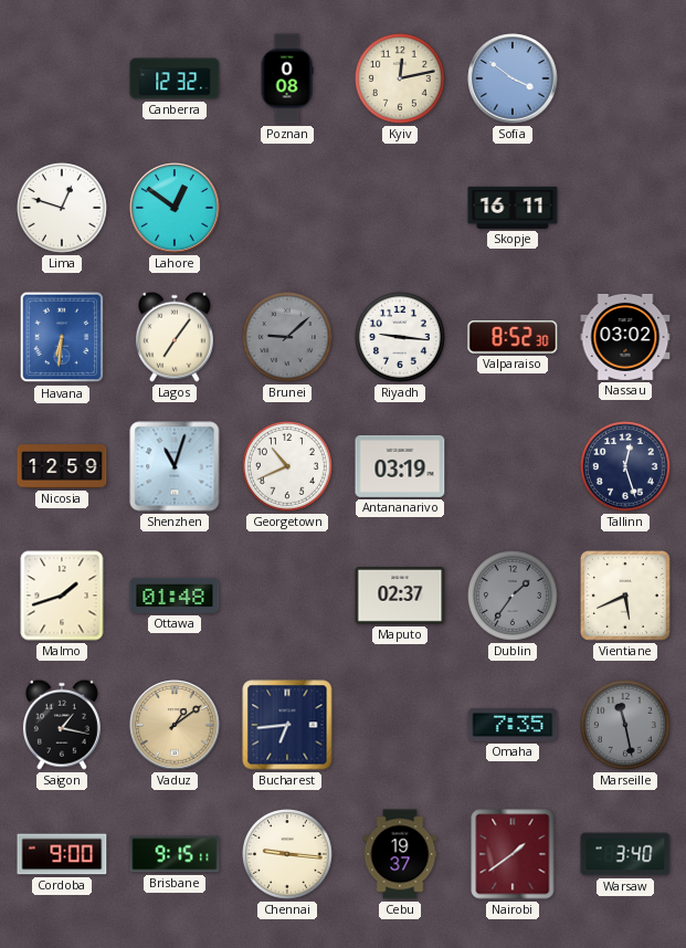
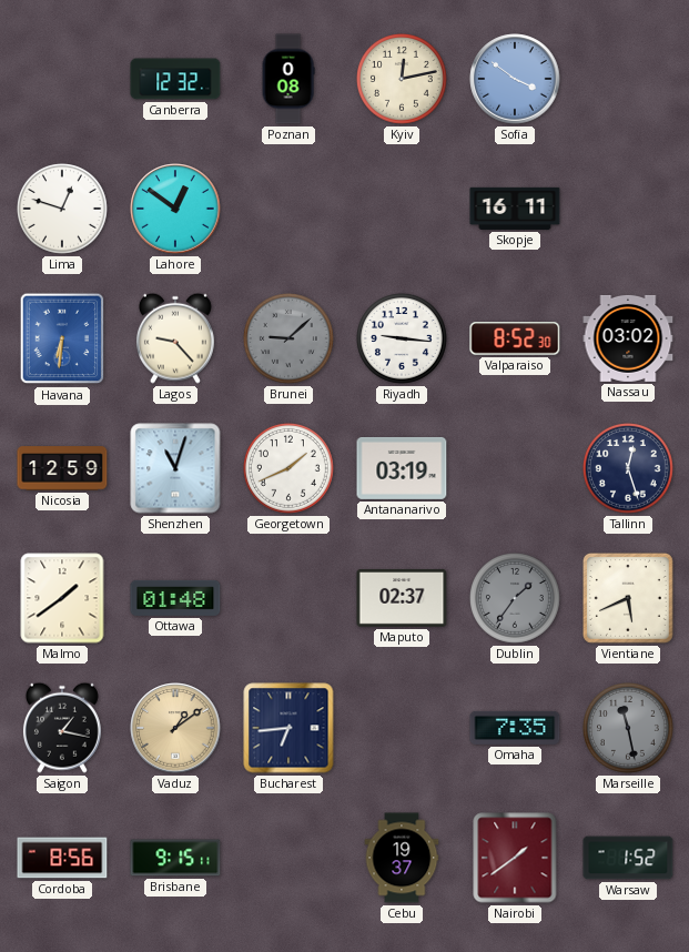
Lagos: 7:06 -> 9:23
Georgetown: 10:41 -> 1:41
Malmo: 1:42 -> 1:39
Cordoba: 9:00 -> 8:56
Chennai: 9:16 -> none
Warsaw: 3:40 -> 1:52
